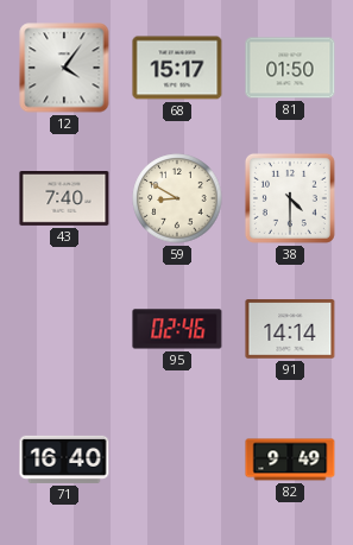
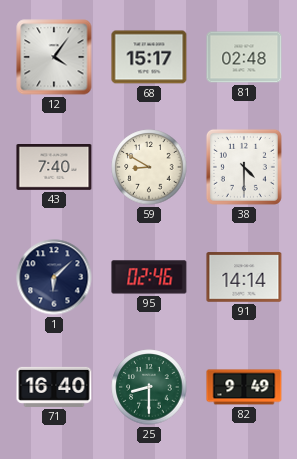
81: 01:50 -> 02:48
1: none -> 6:08
25: none -> 8:30
